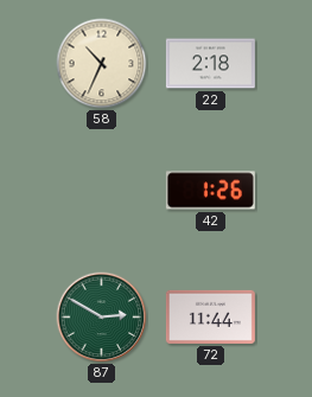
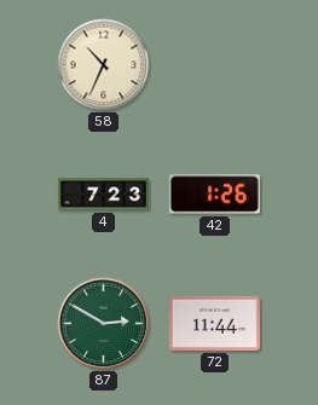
22: 2:18 -> none
4: none -> 7:23
